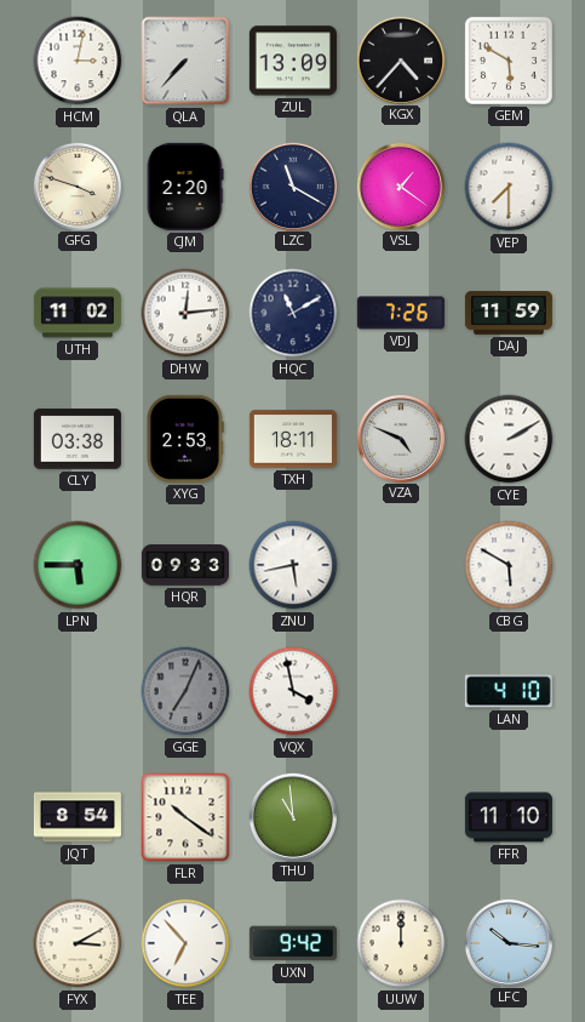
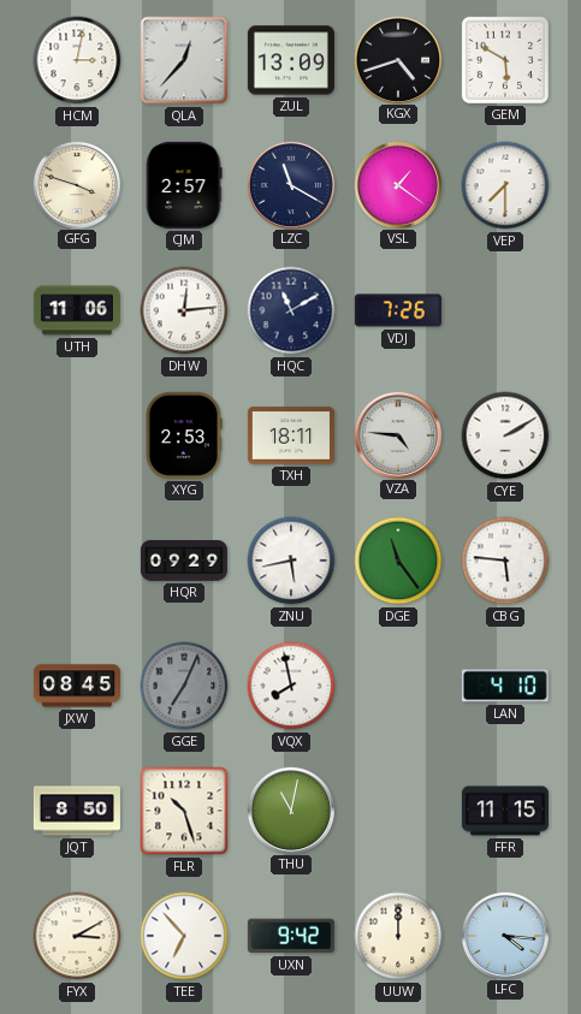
QLA: 7:37 -> 12:37
KGX: 4:37 -> 4:42
CJM: 2:20 -> 2:57
UTH: 11:02 -> 11:06
DAJ: 11:59 -> none
CLY: 03:38 -> none
VZA: 4:49 -> 4:46
LPN: 5:45 -> none
HQR: 09:33 -> 09:29
DGE: none -> 11:24
CBG: 5:50 -> 5:46
JXW: none -> 08:45
VQX: 3:58 -> 7:58
JQT: 8:54 -> 8:50
FLR: 10:21 -> 10:27
THU: 10:59 -> 11:02
FFR: 11:10 -> 11:15
LFC: 10:16 -> 4:16
